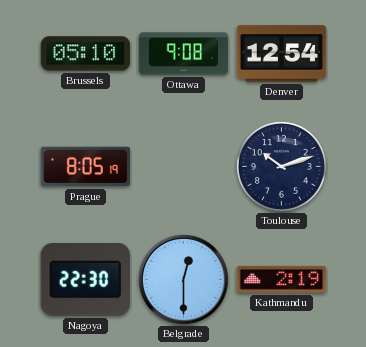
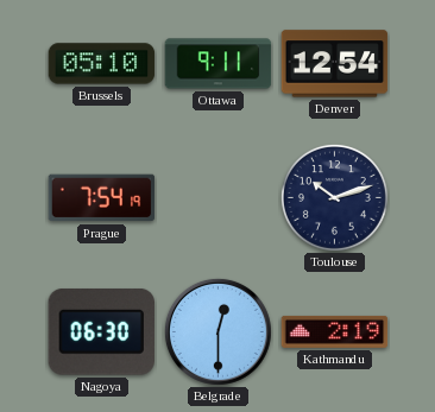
Ottawa: 9:08 -> 9:11
Prague: 8:05 -> 7:54
Nagoya: 22:30 -> 06:30
